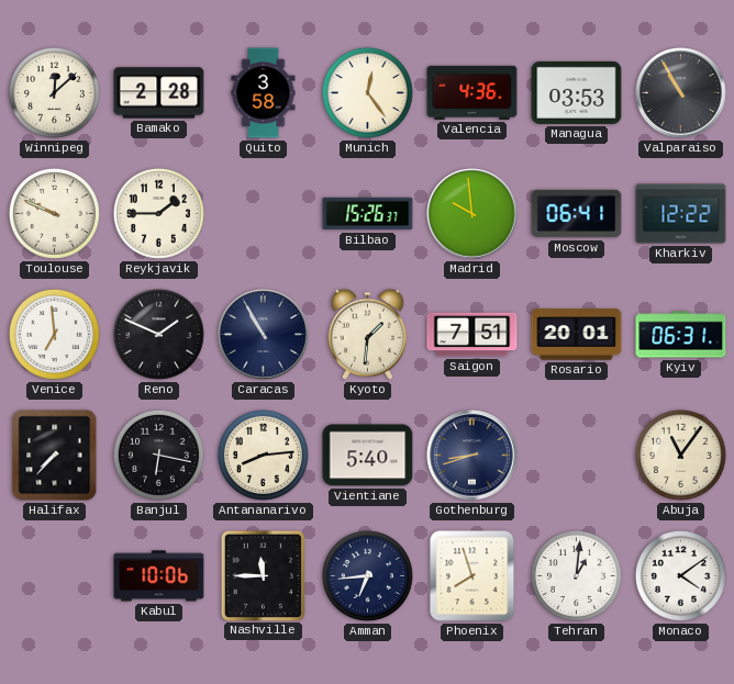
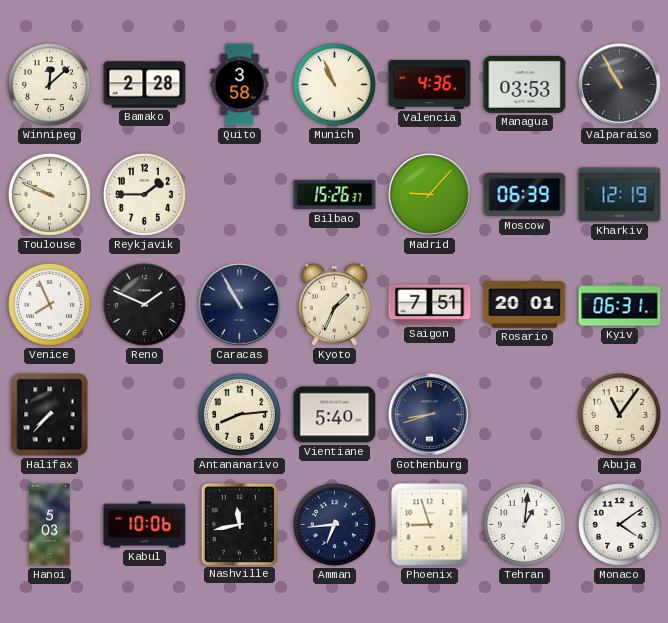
Munich: 12:24 -> 10:56
Madrid: 9:59 -> 9:07
Moscow: 06:41 -> 06:39
Kharkiv: 12:22 -> 12:19
Venice: 6:59 -> 7:56
Kyoto: 1:31 -> 1:34
Banjul: 6:17 -> none
Hanoi: none -> 5:03
Nashville: 11:45 -> 11:43
Phoenix: 7:57 -> 8:57
